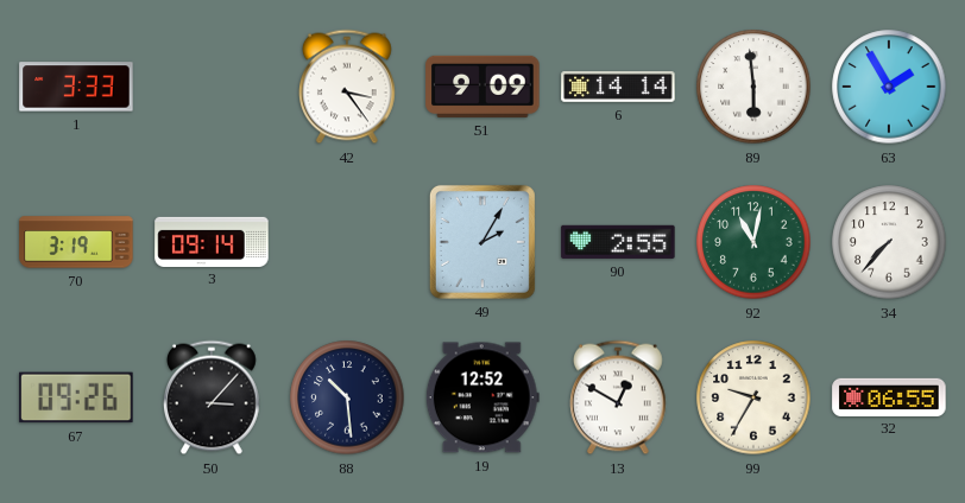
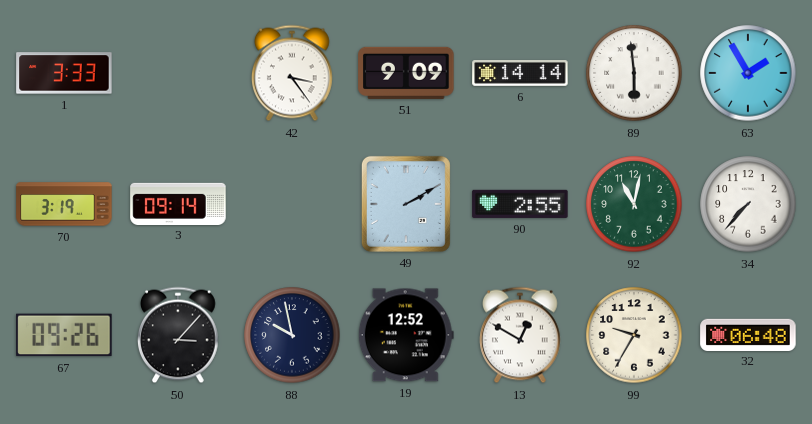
49: 2:05 -> 2:10
88: 10:29 -> 9:58
32: 06:55 -> 06:48
